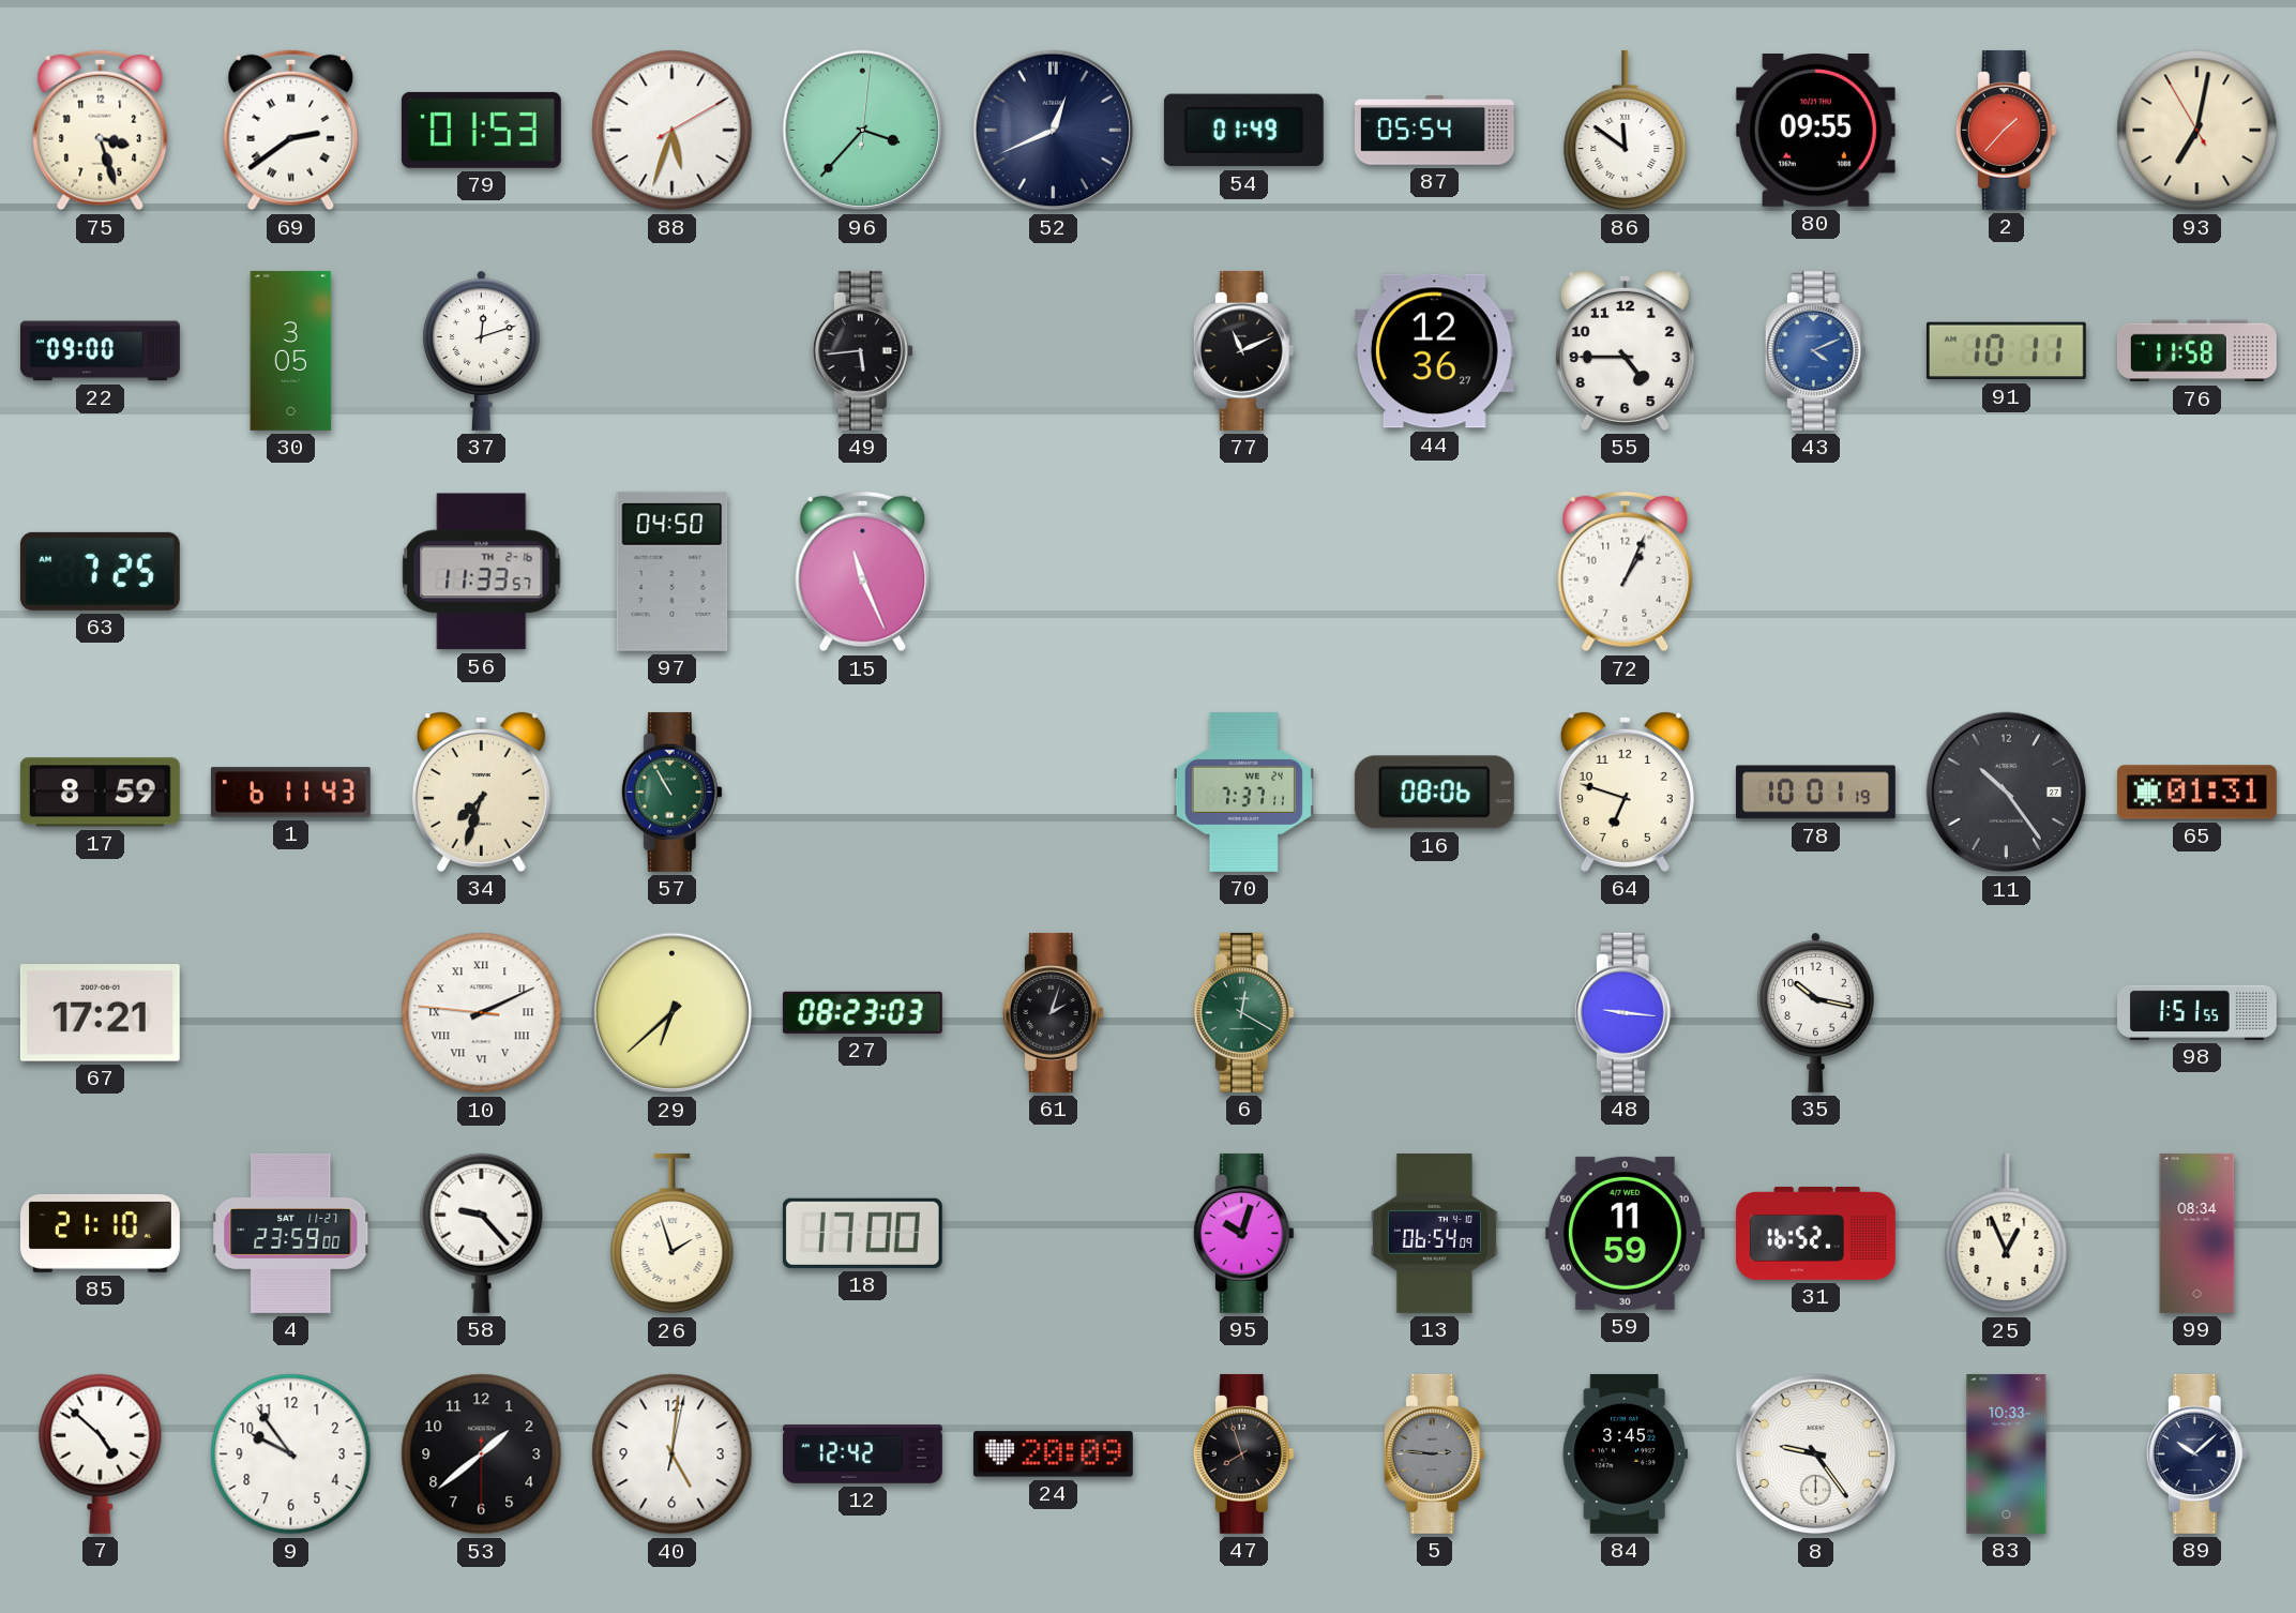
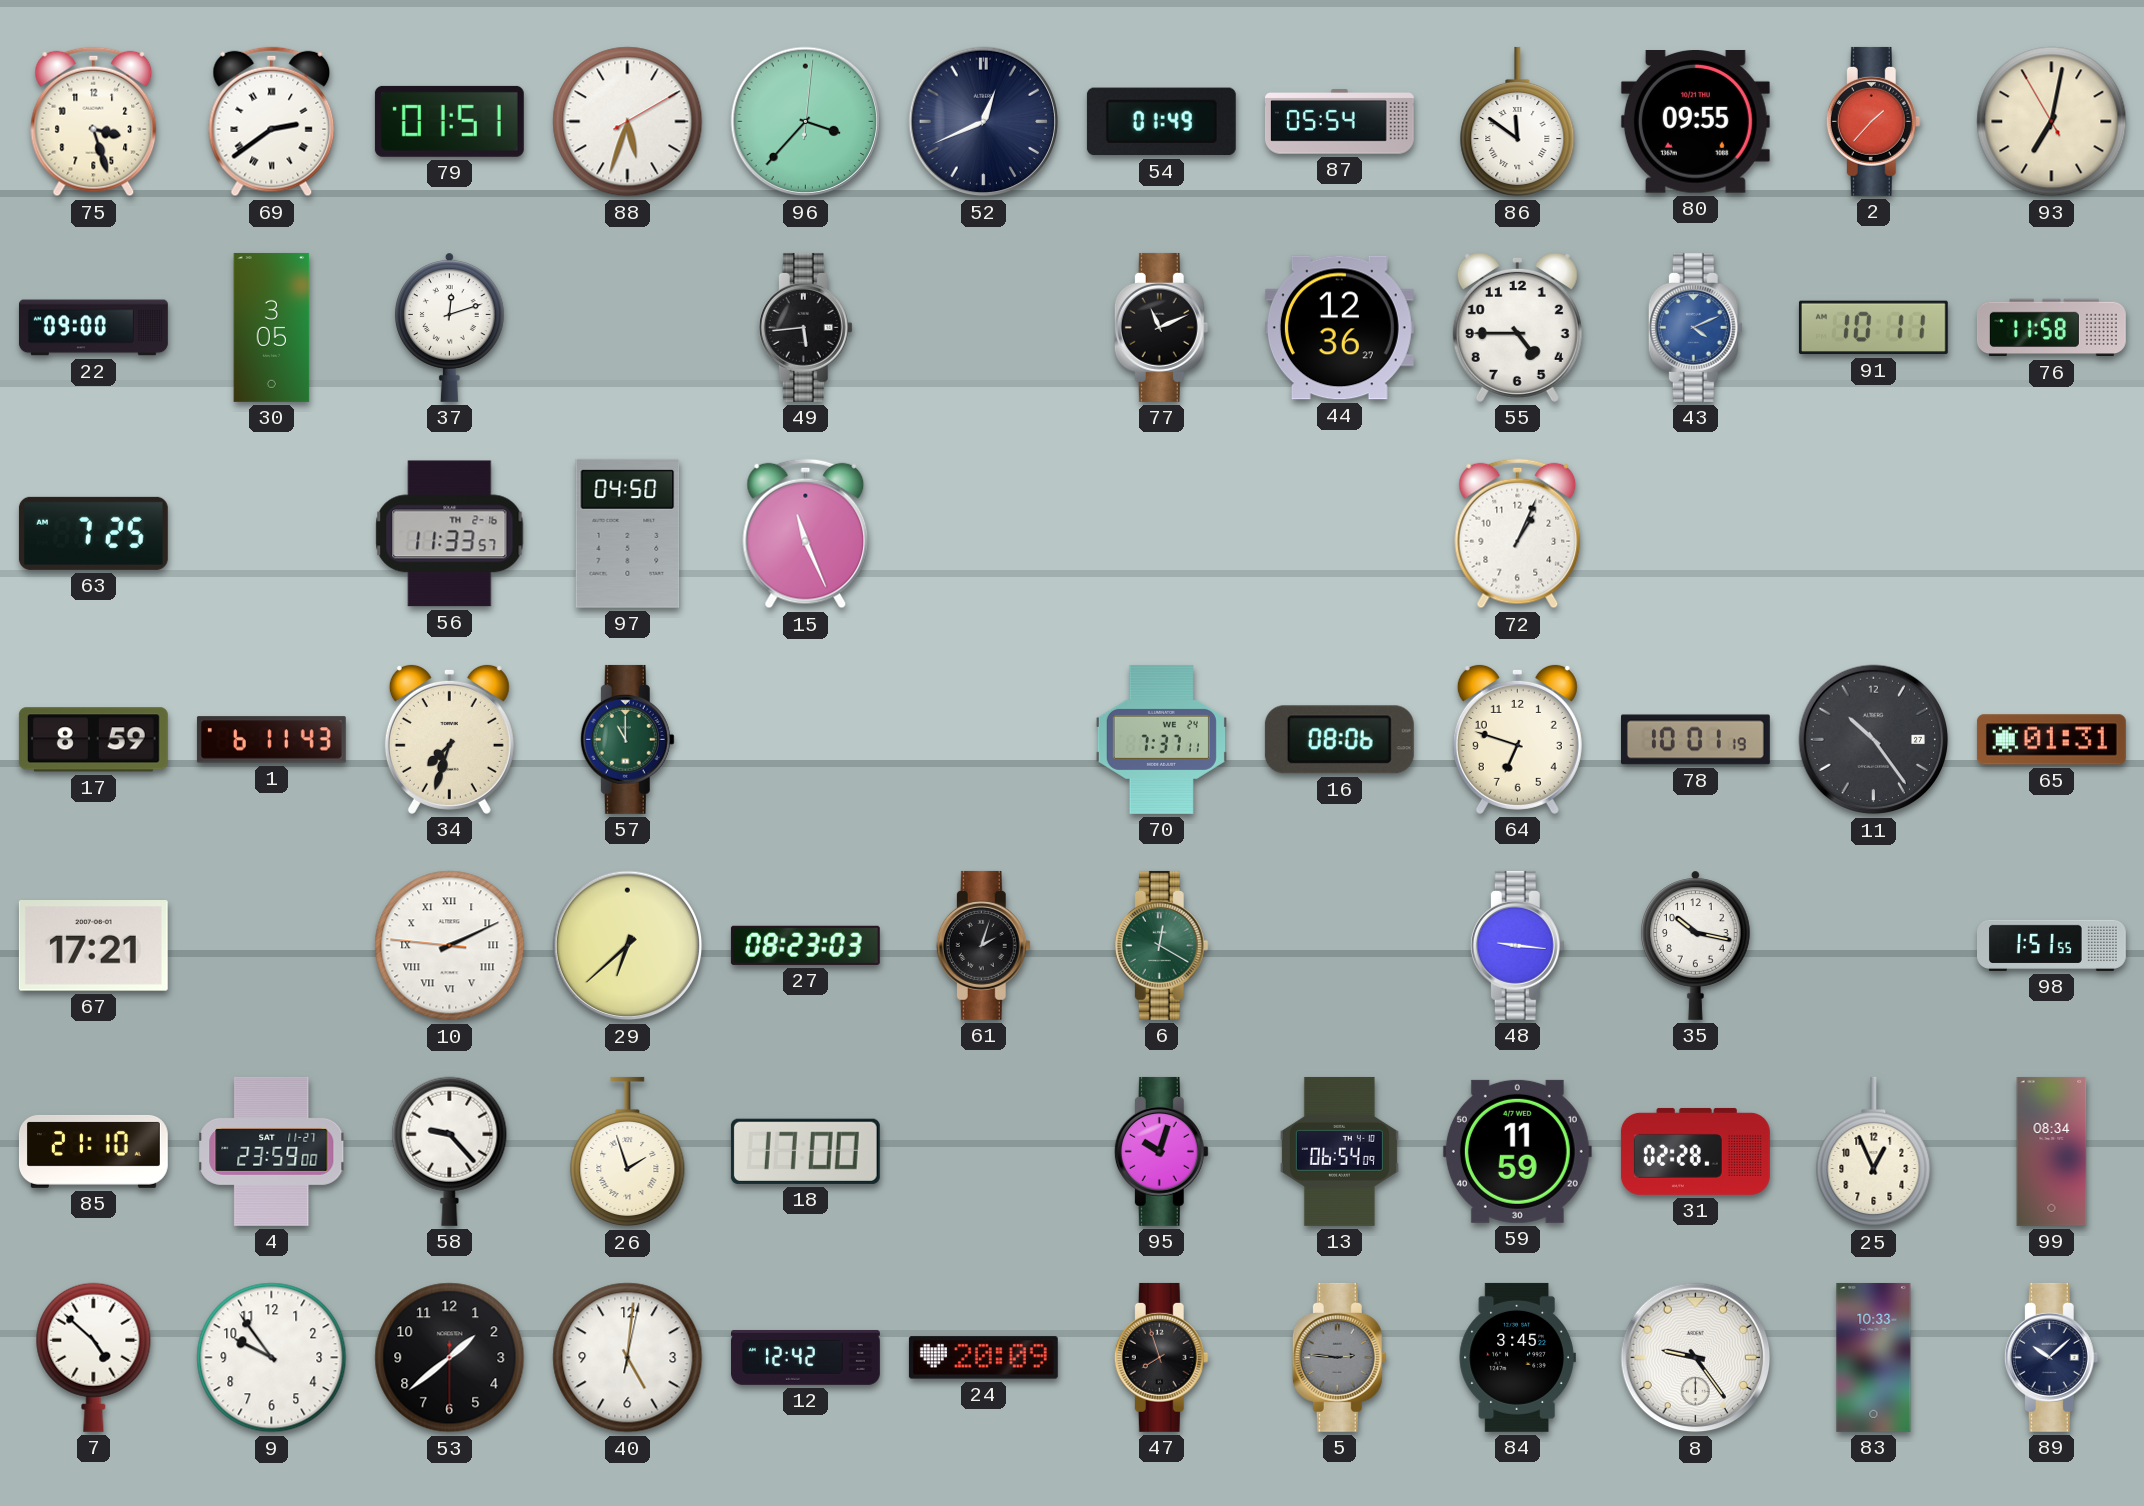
79: 01:53 -> 01:51
57: 10:55 -> 11:00
31: 16:52 -> 02:28
